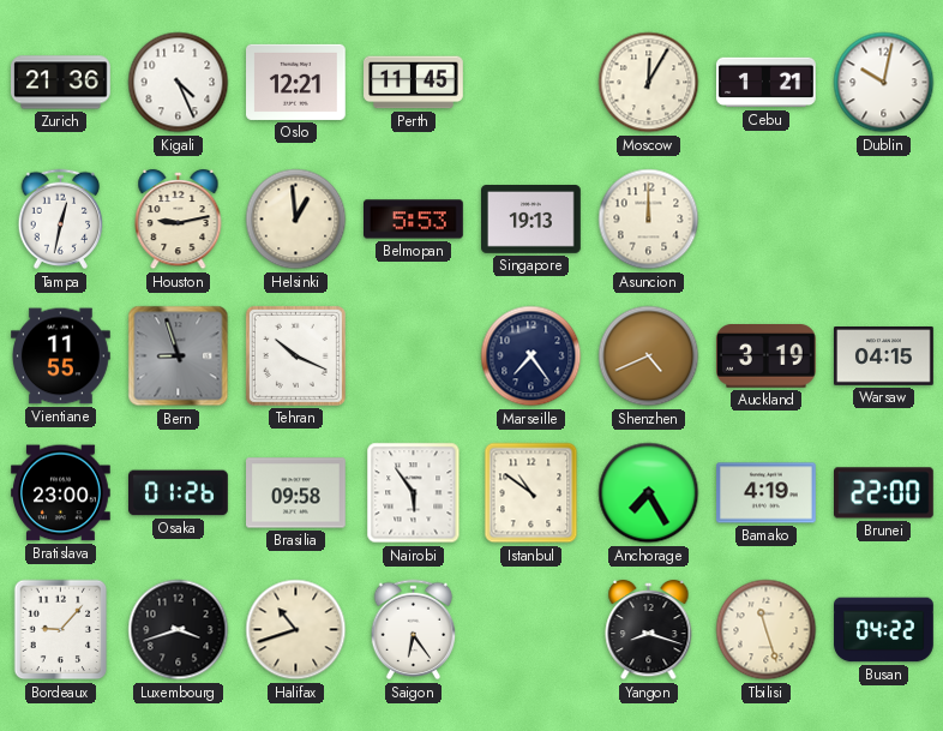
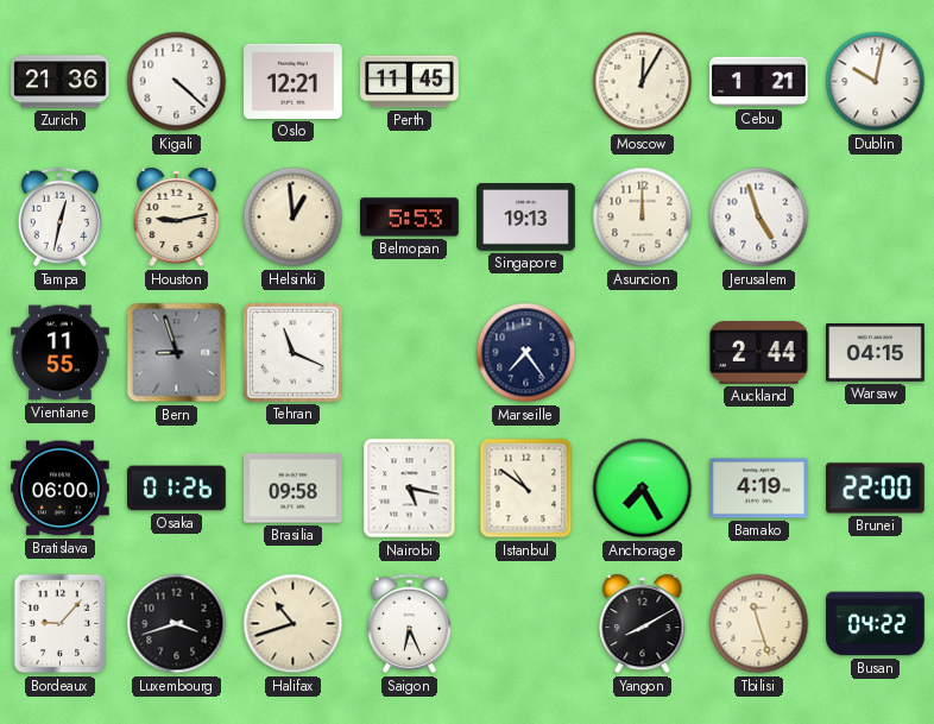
Kigali: 4:26 -> 4:22
Jerusalem: none -> 4:57
Tehran: 10:19 -> 11:19
Shenzhen: 4:41 -> none
Auckland: 3:19 -> 2:44
Bratislava: 23:00 -> 06:00
Nairobi: 5:54 -> 5:17
Saigon: 6:24 -> 6:26
Yangon: 8:18 -> 8:10
